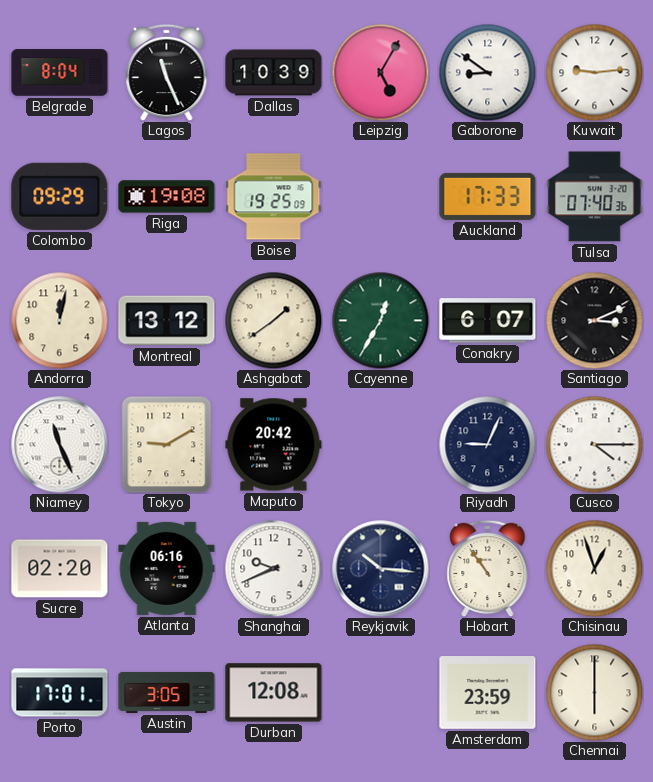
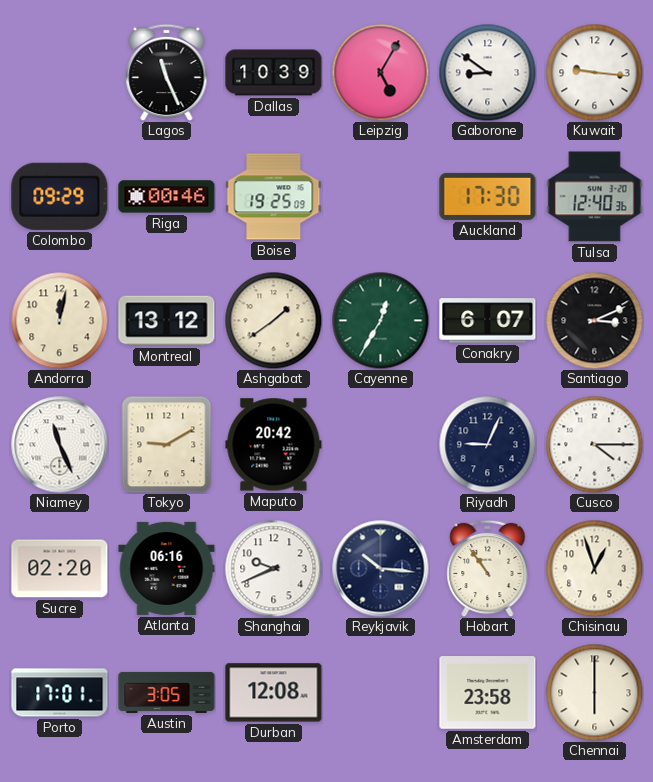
Belgrade: 8:04 -> none
Kuwait: 9:14 -> 9:16
Riga: 19:08 -> 00:46
Auckland: 17:33 -> 17:30
Tulsa: 07:40 -> 12:40
Amsterdam: 23:59 -> 23:58
